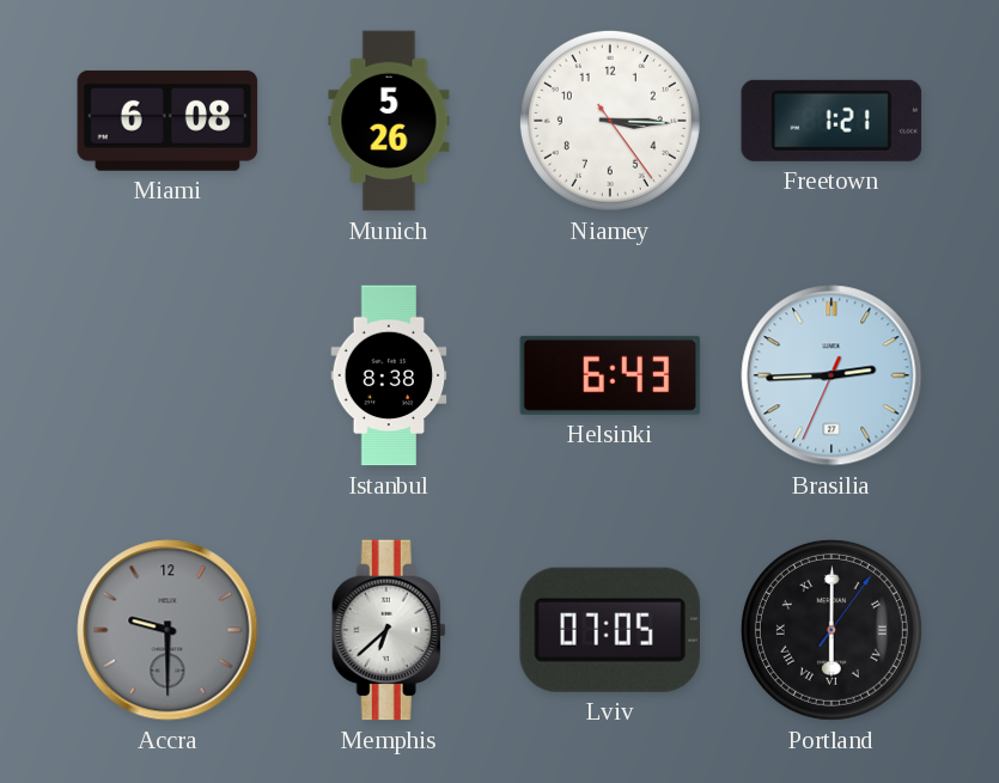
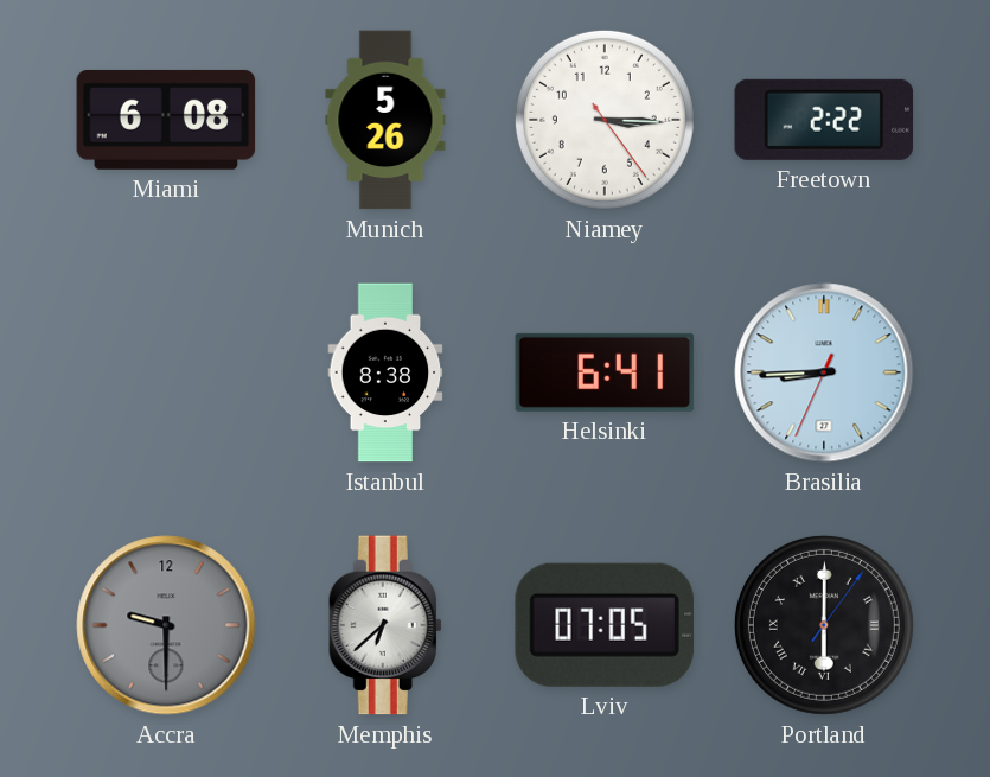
Freetown: 1:21 -> 2:22
Helsinki: 6:43 -> 6:41
Brasilia: 2:44 -> 8:44
